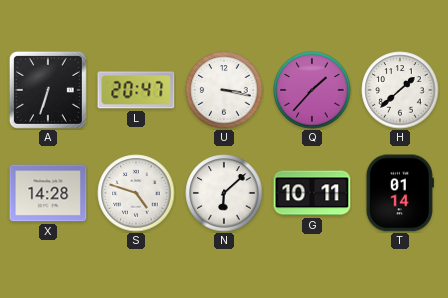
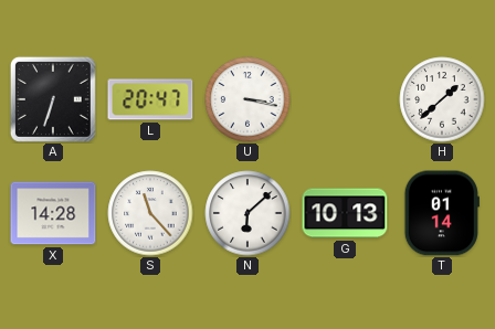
Q: 1:37 -> none
S: 4:48 -> 11:23
G: 10:11 -> 10:13
